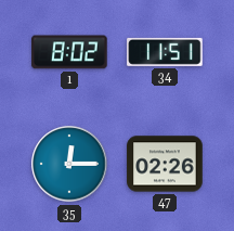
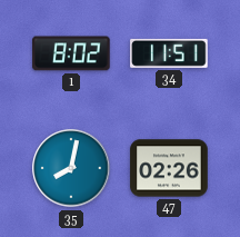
35: 12:15 -> 8:02
